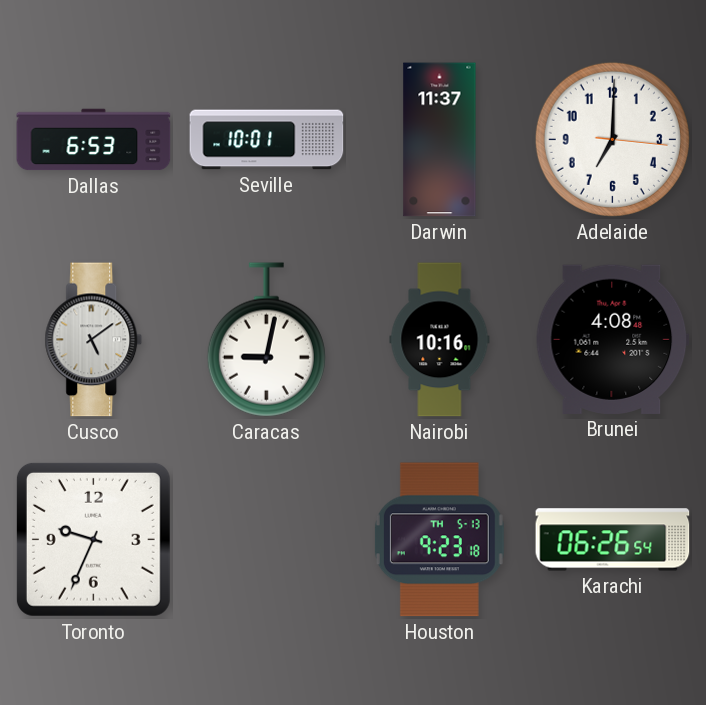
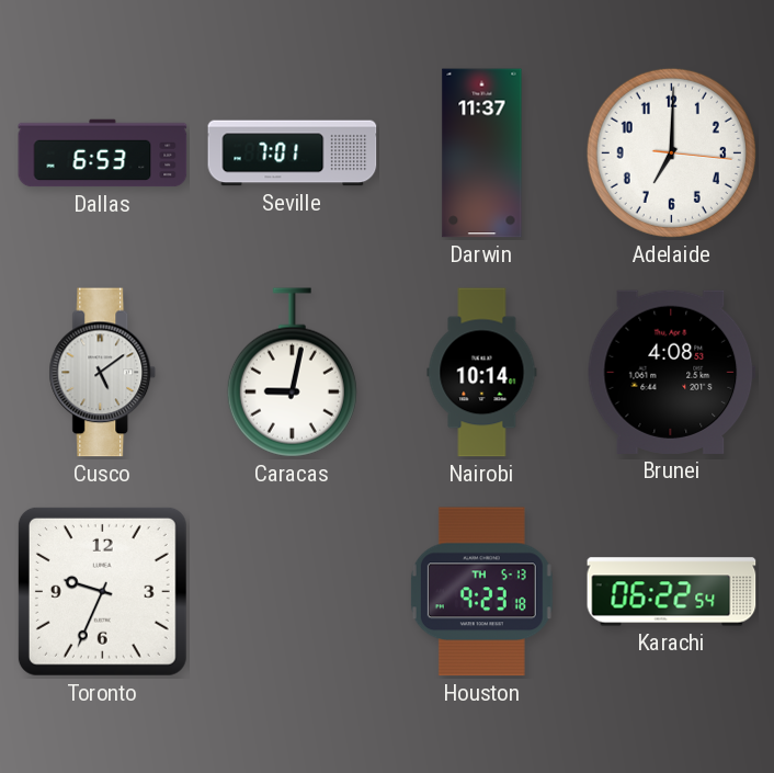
Seville: 10:01 -> 7:01
Nairobi: 10:16 -> 10:14
Brunei: 4:08:48 -> 4:08:53
Karachi: 06:26 -> 06:22
